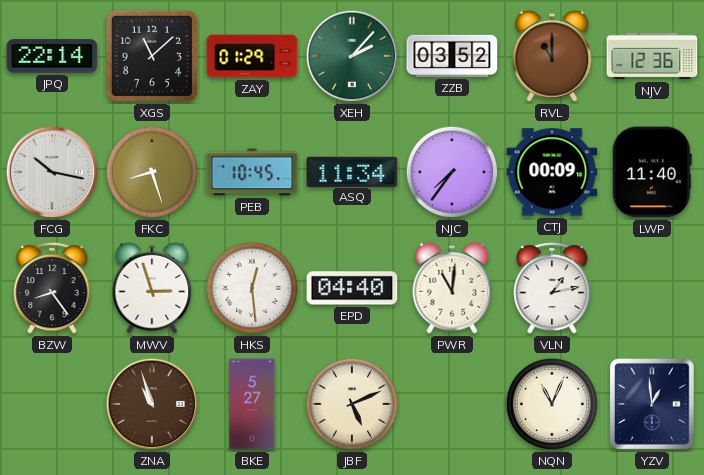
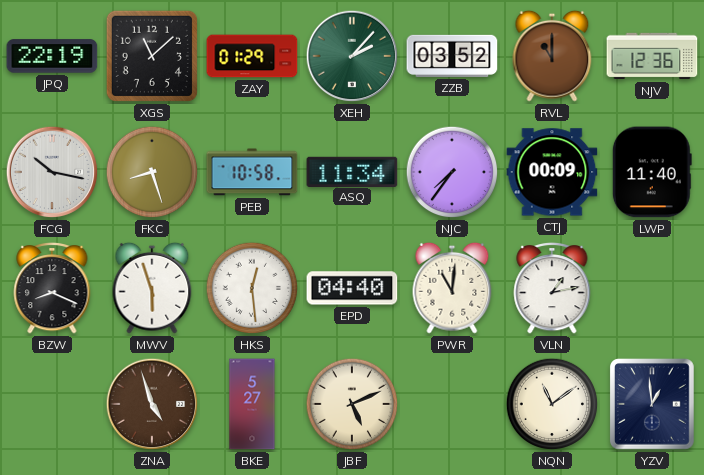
JPQ: 22:14 -> 22:19
PEB: 10:45 -> 10:58
BZW: 8:24 -> 8:19
MWV: 2:57 -> 5:57
ZNA: 10:57 -> 4:57
NQN: 11:04 -> 11:09
